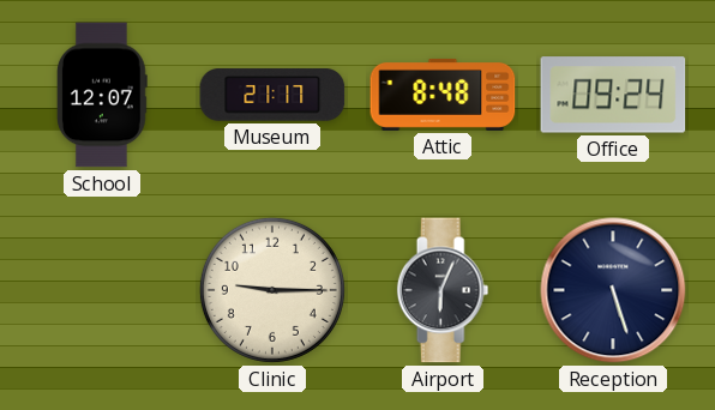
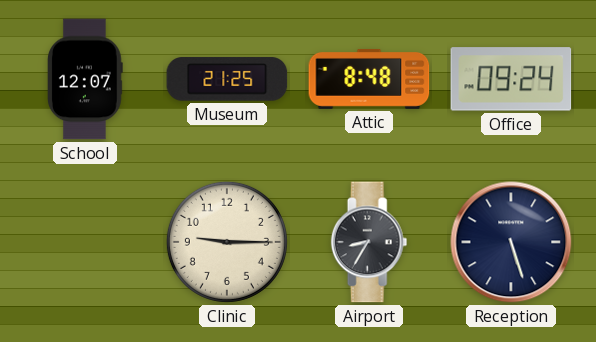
Museum: 21:17 -> 21:25
Airport: 6:04 -> 8:35
